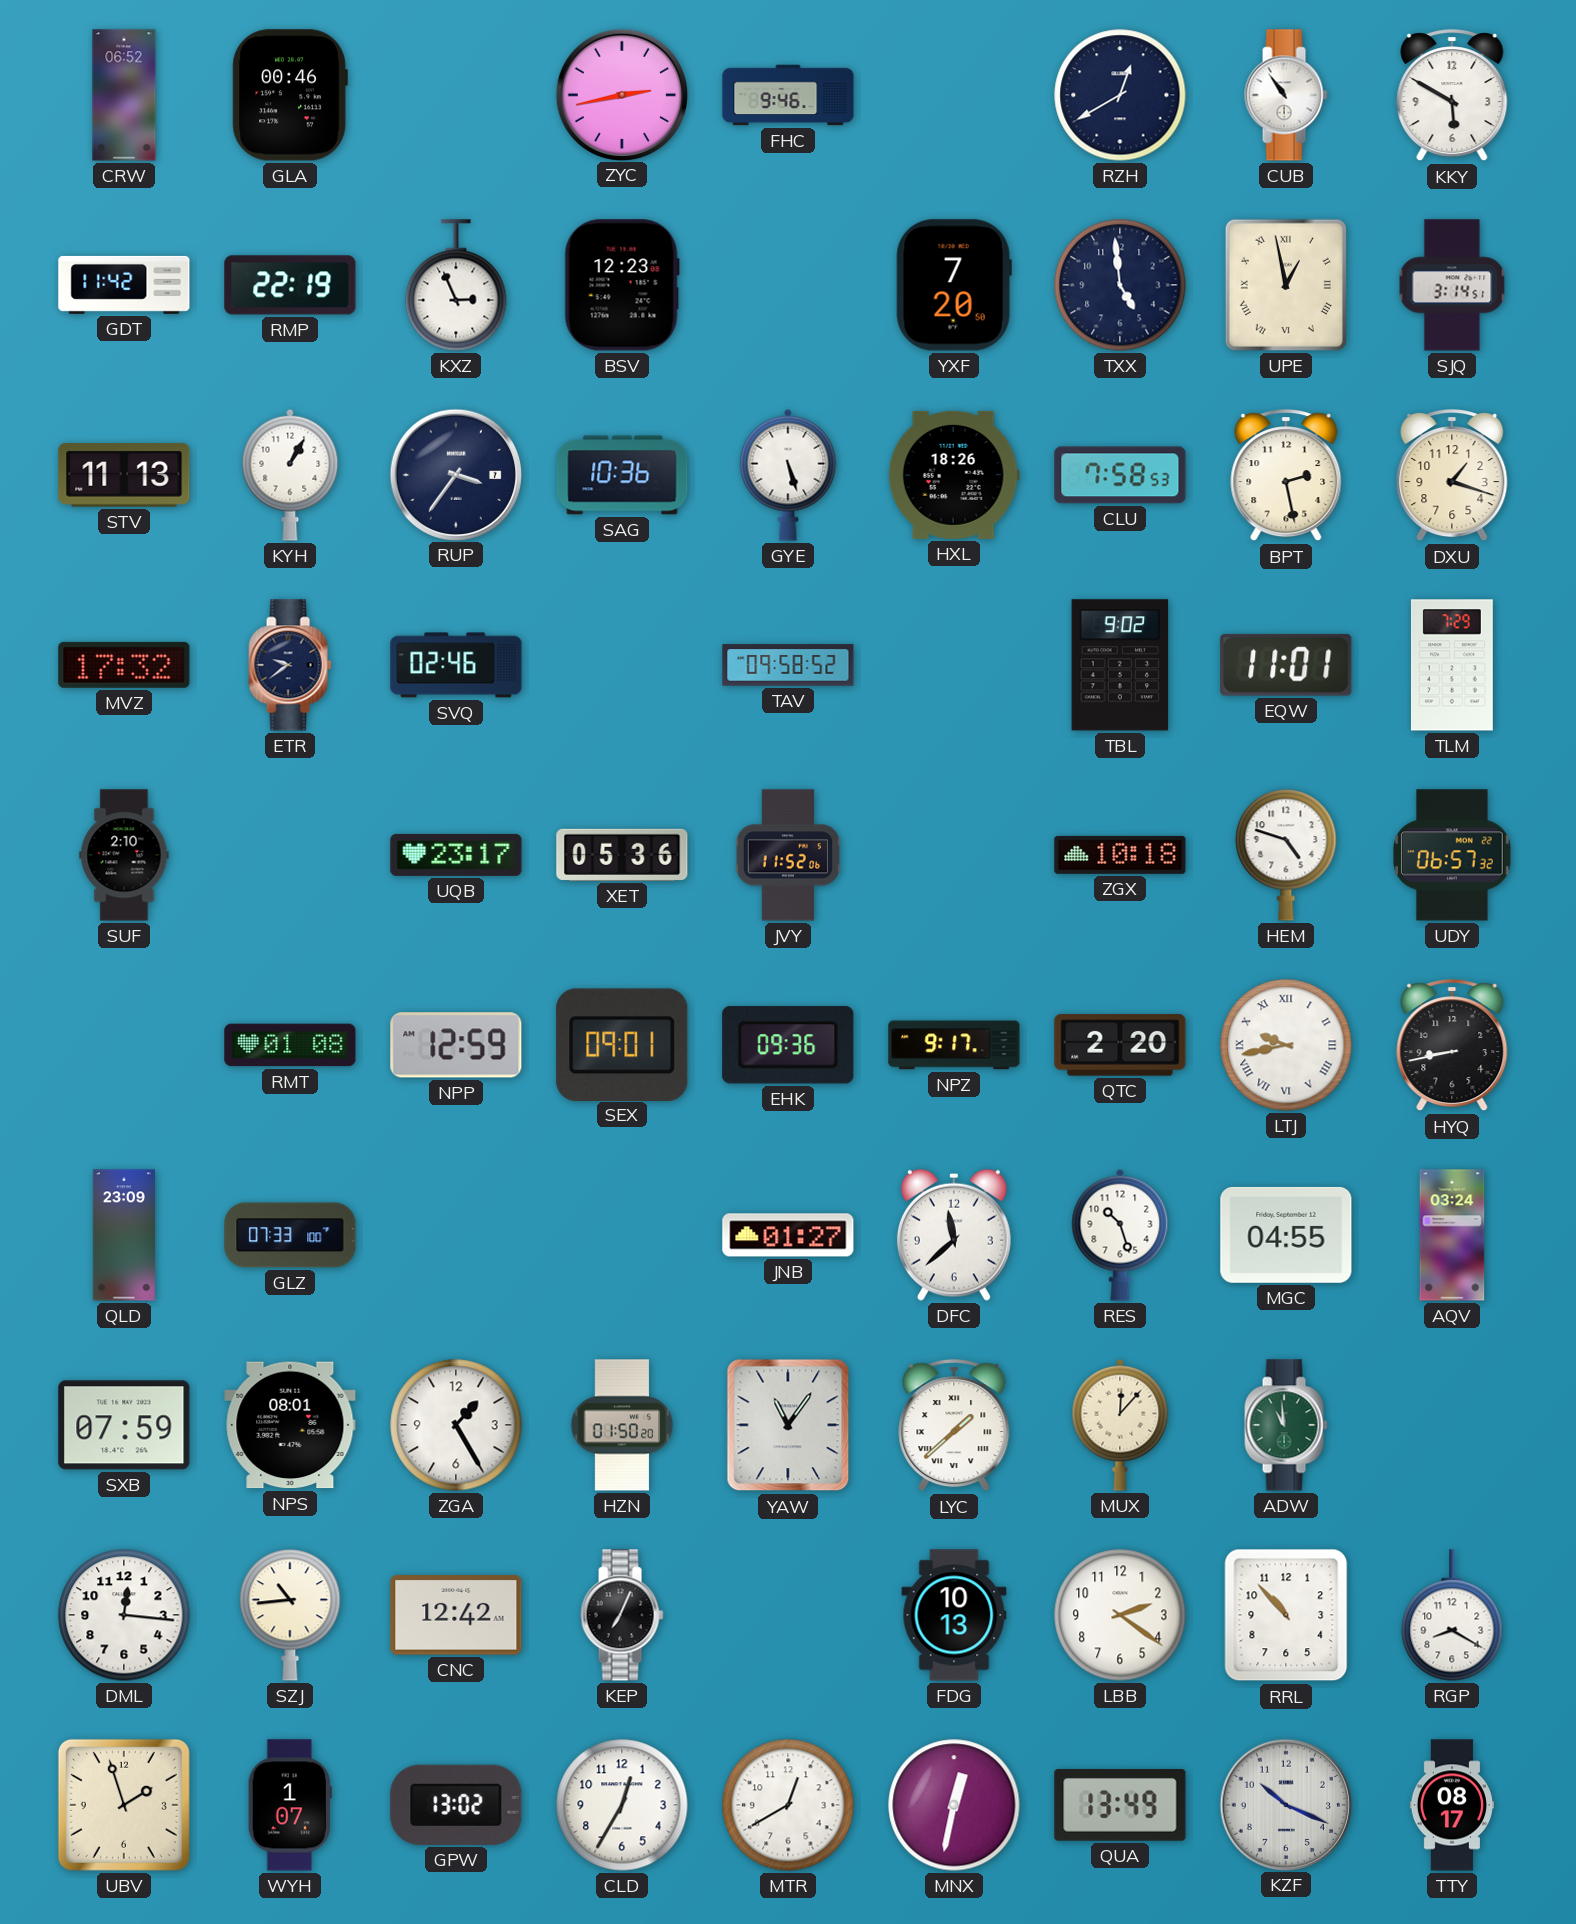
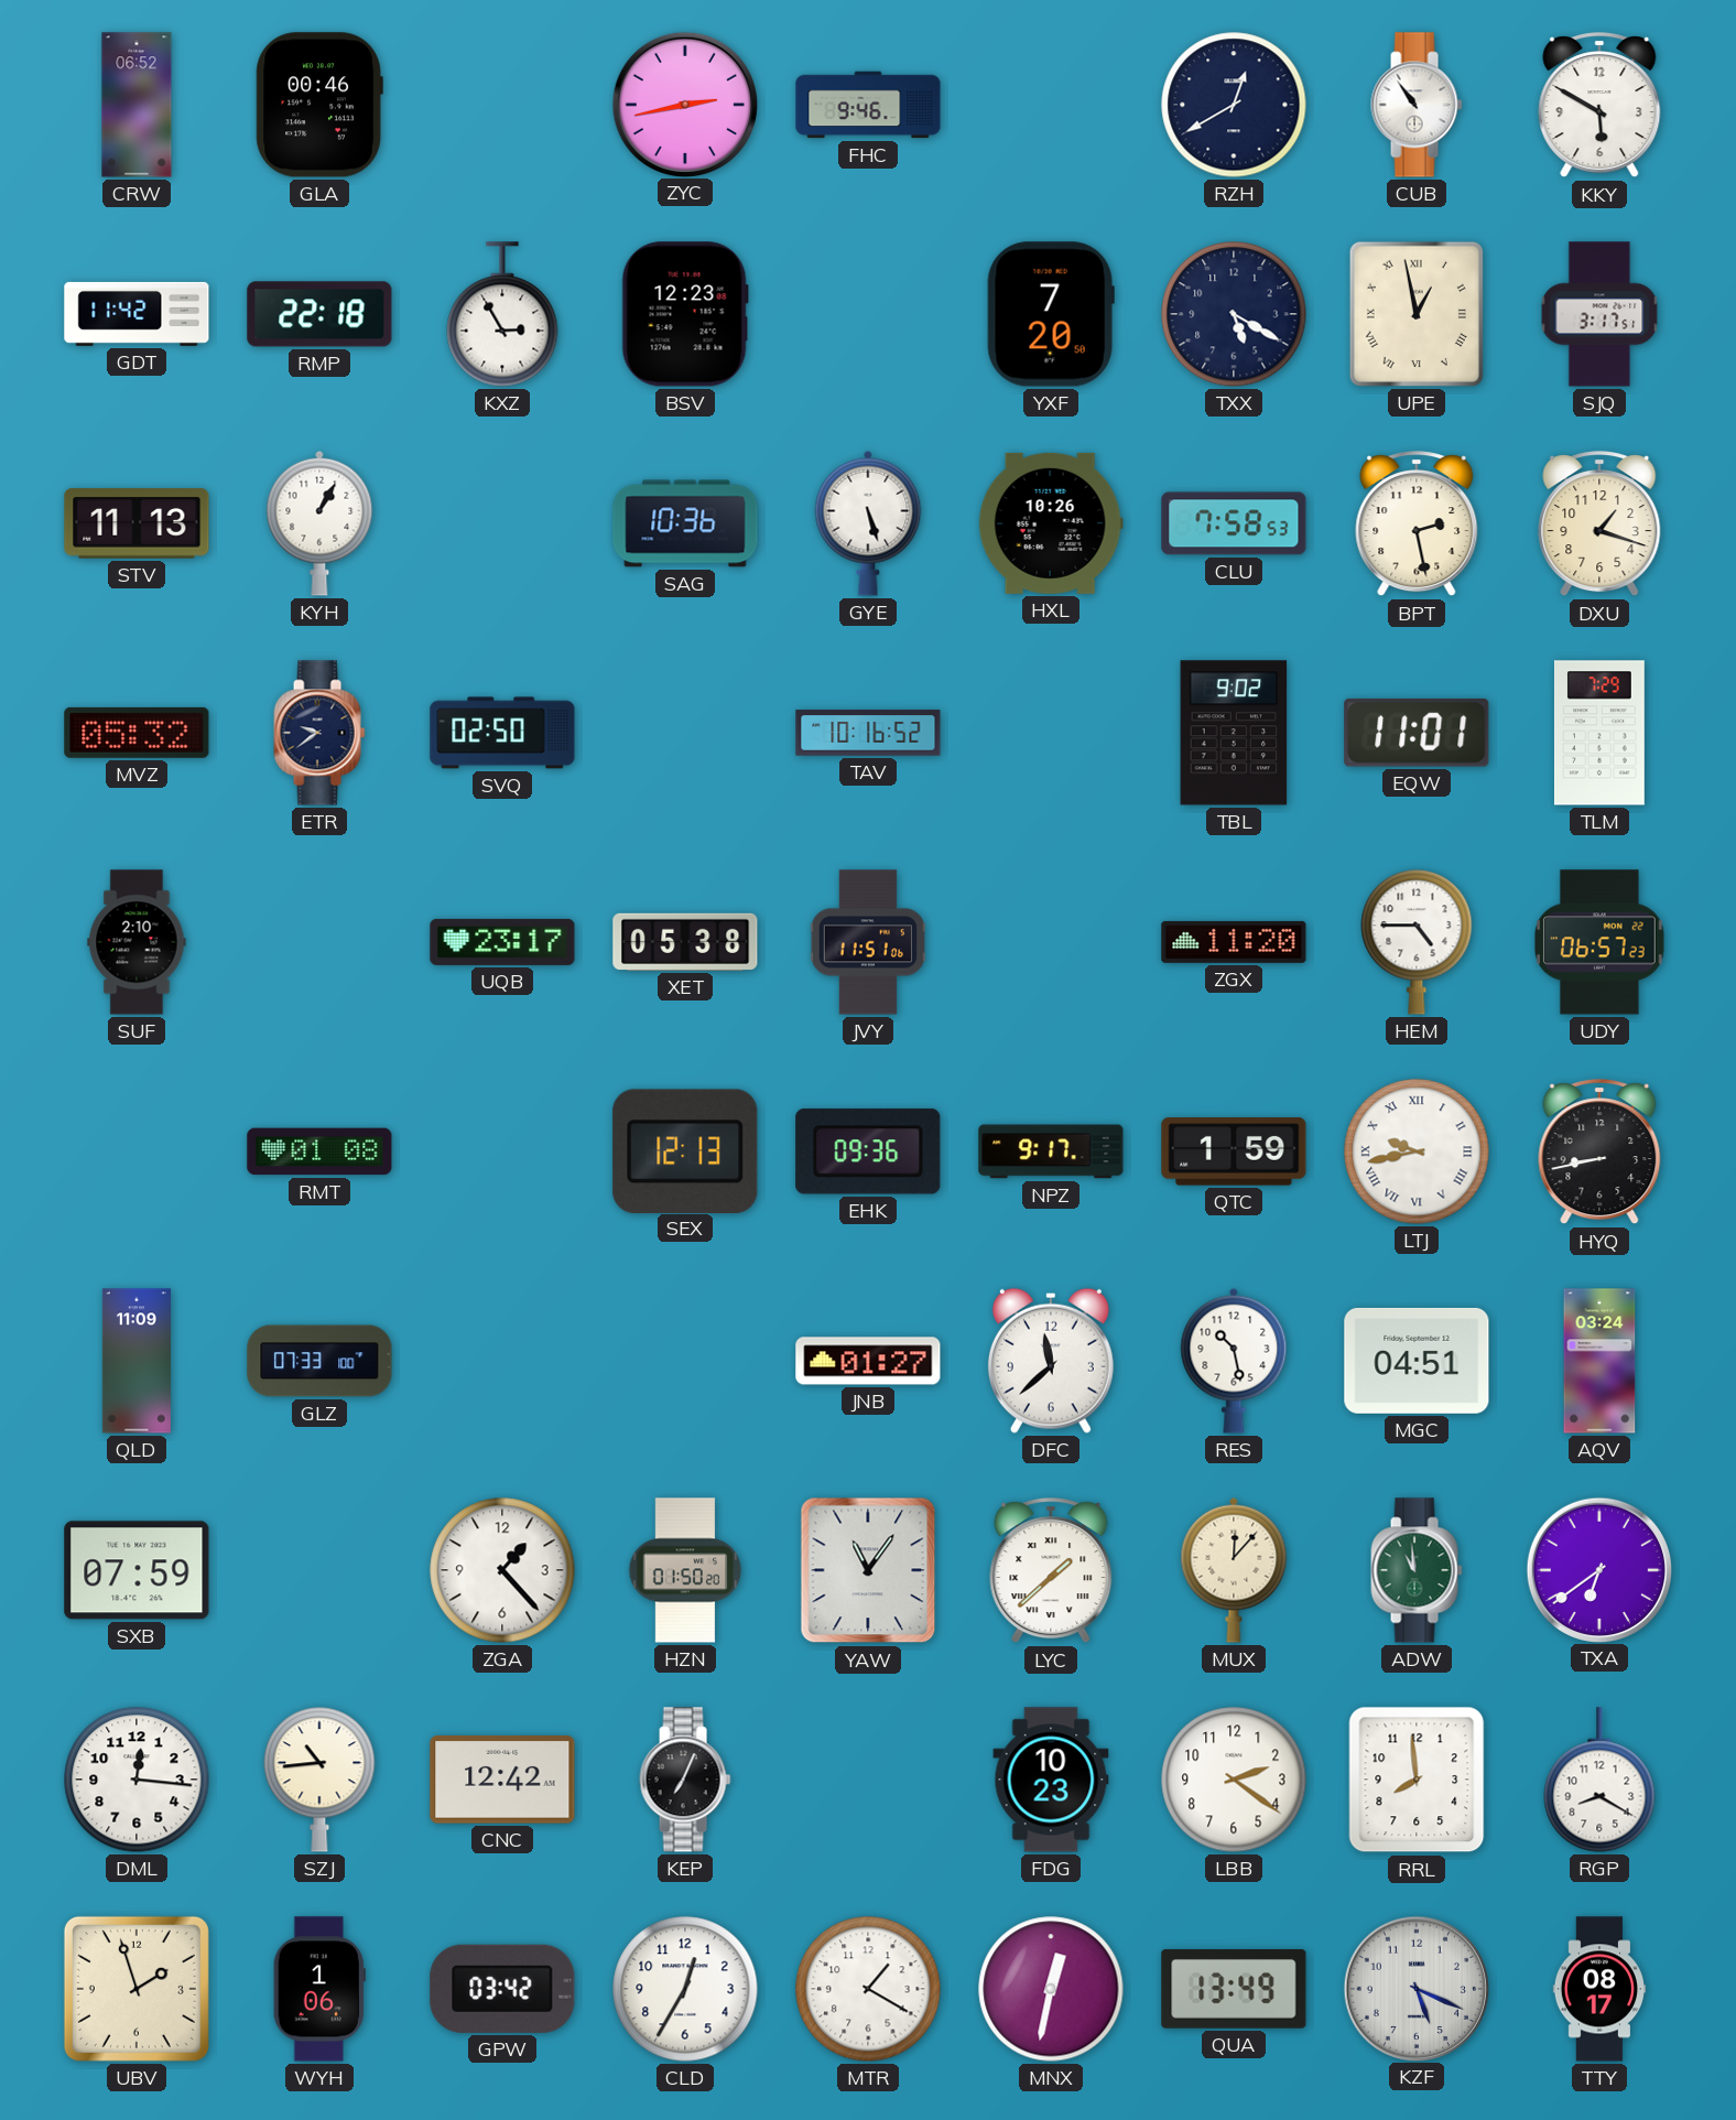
RMP: 22:19 -> 22:18
KXZ: 2:56 -> 2:55
TXX: 4:59 -> 5:20
SJQ: 3:14 -> 3:17
RUP: 3:36 -> none
HXL: 18:26 -> 10:26
MVZ: 17:32 -> 05:32
SVQ: 02:46 -> 02:50
TAV: 09:58 -> 10:16
XET: 05:36 -> 05:38
JVY: 11:52 -> 11:51
ZGX: 10:18 -> 11:20
HEM: 4:48 -> 4:45
UDY: 06:57:32 -> 06:57:23
NPP: 12:59 -> none
SEX: 09:01 -> 12:13
QTC: 2:20 -> 1:59
QLD: 23:09 -> 11:09
RES: 10:27 -> 10:28
MGC: 04:55 -> 04:51
NPS: 08:01 -> none
ZGA: 1:25 -> 1:23
TXA: none -> 6:39
FDG: 10:13 -> 10:23
RRL: 10:53 -> 7:59
WYH: 1:07 -> 1:06
GPW: 13:02 -> 03:42
MTR: 12:40 -> 1:20
KZF: 10:19 -> 5:19
